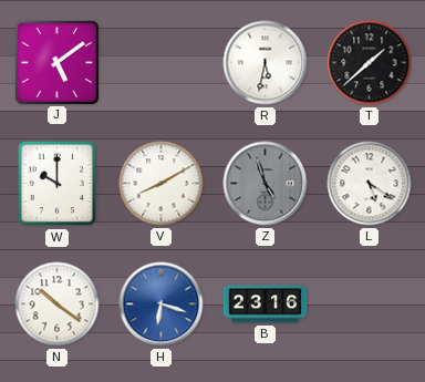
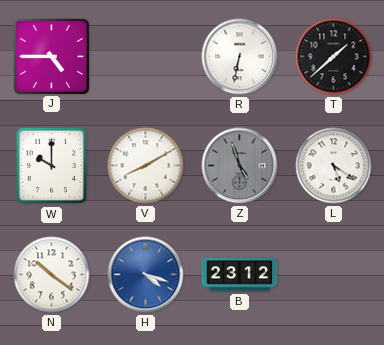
J: 5:09 -> 4:45
R: 5:32 -> 6:32
H: 6:18 -> 4:18
B: 23:16 -> 23:12
